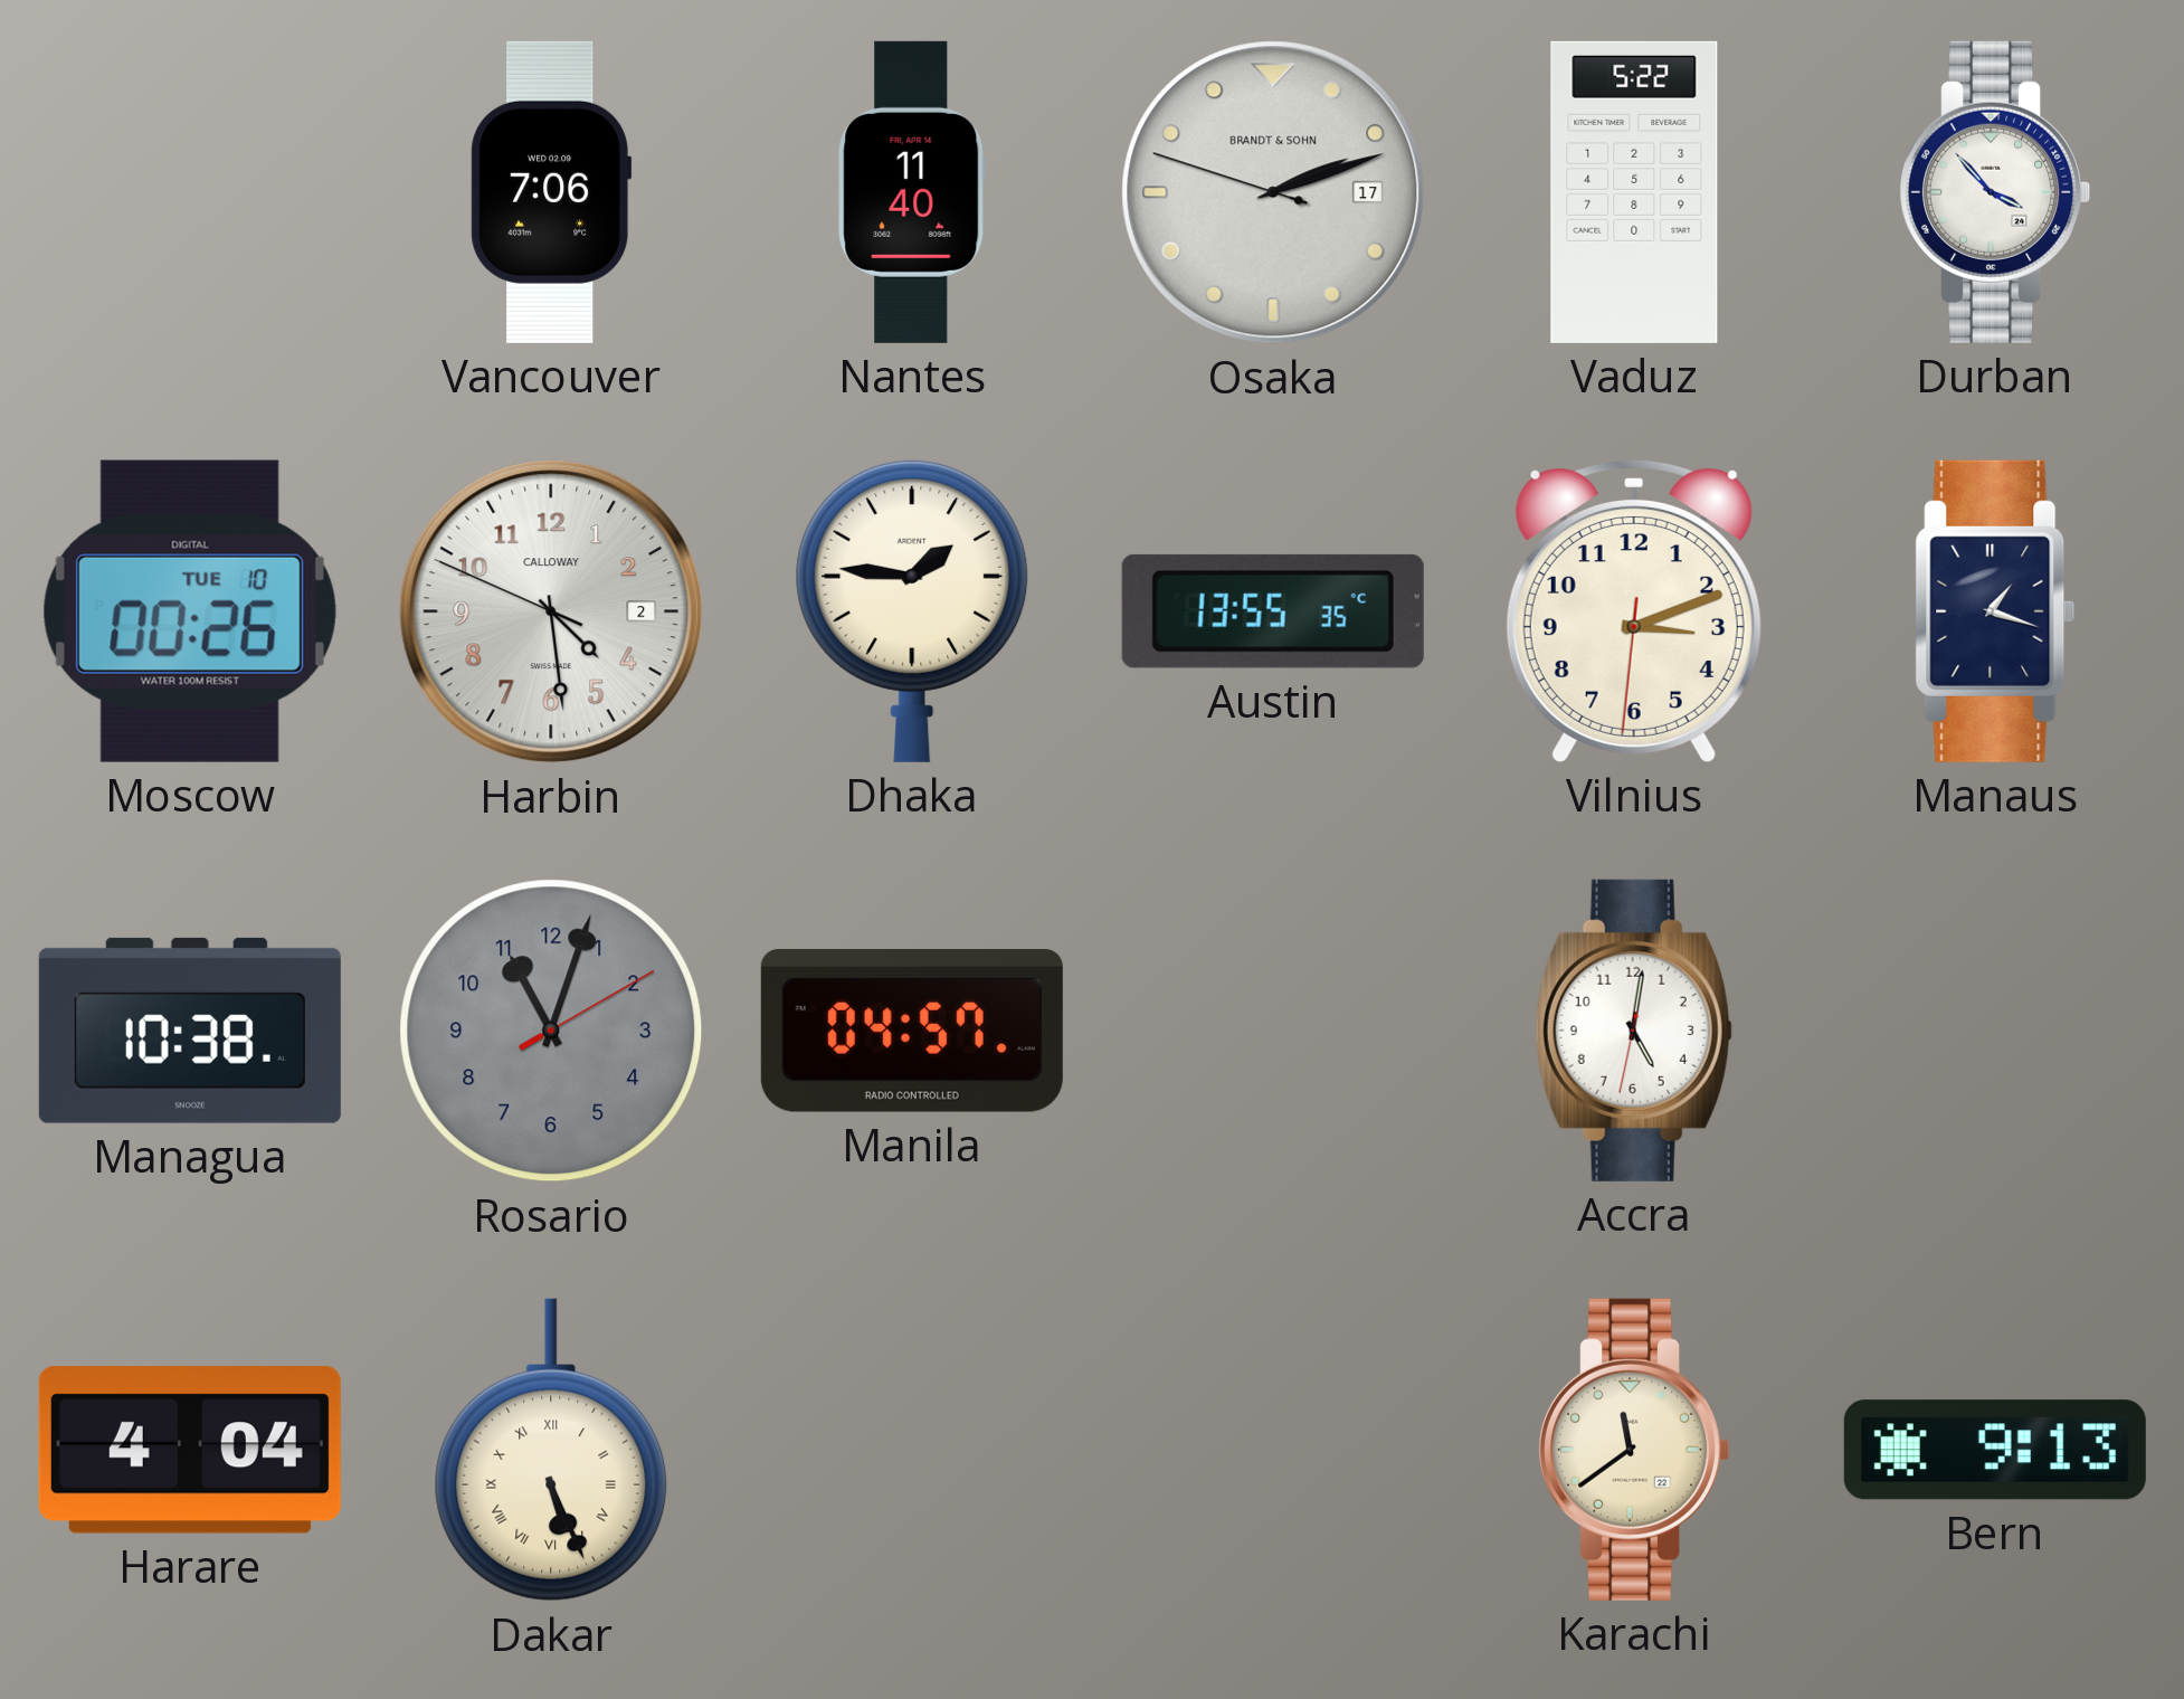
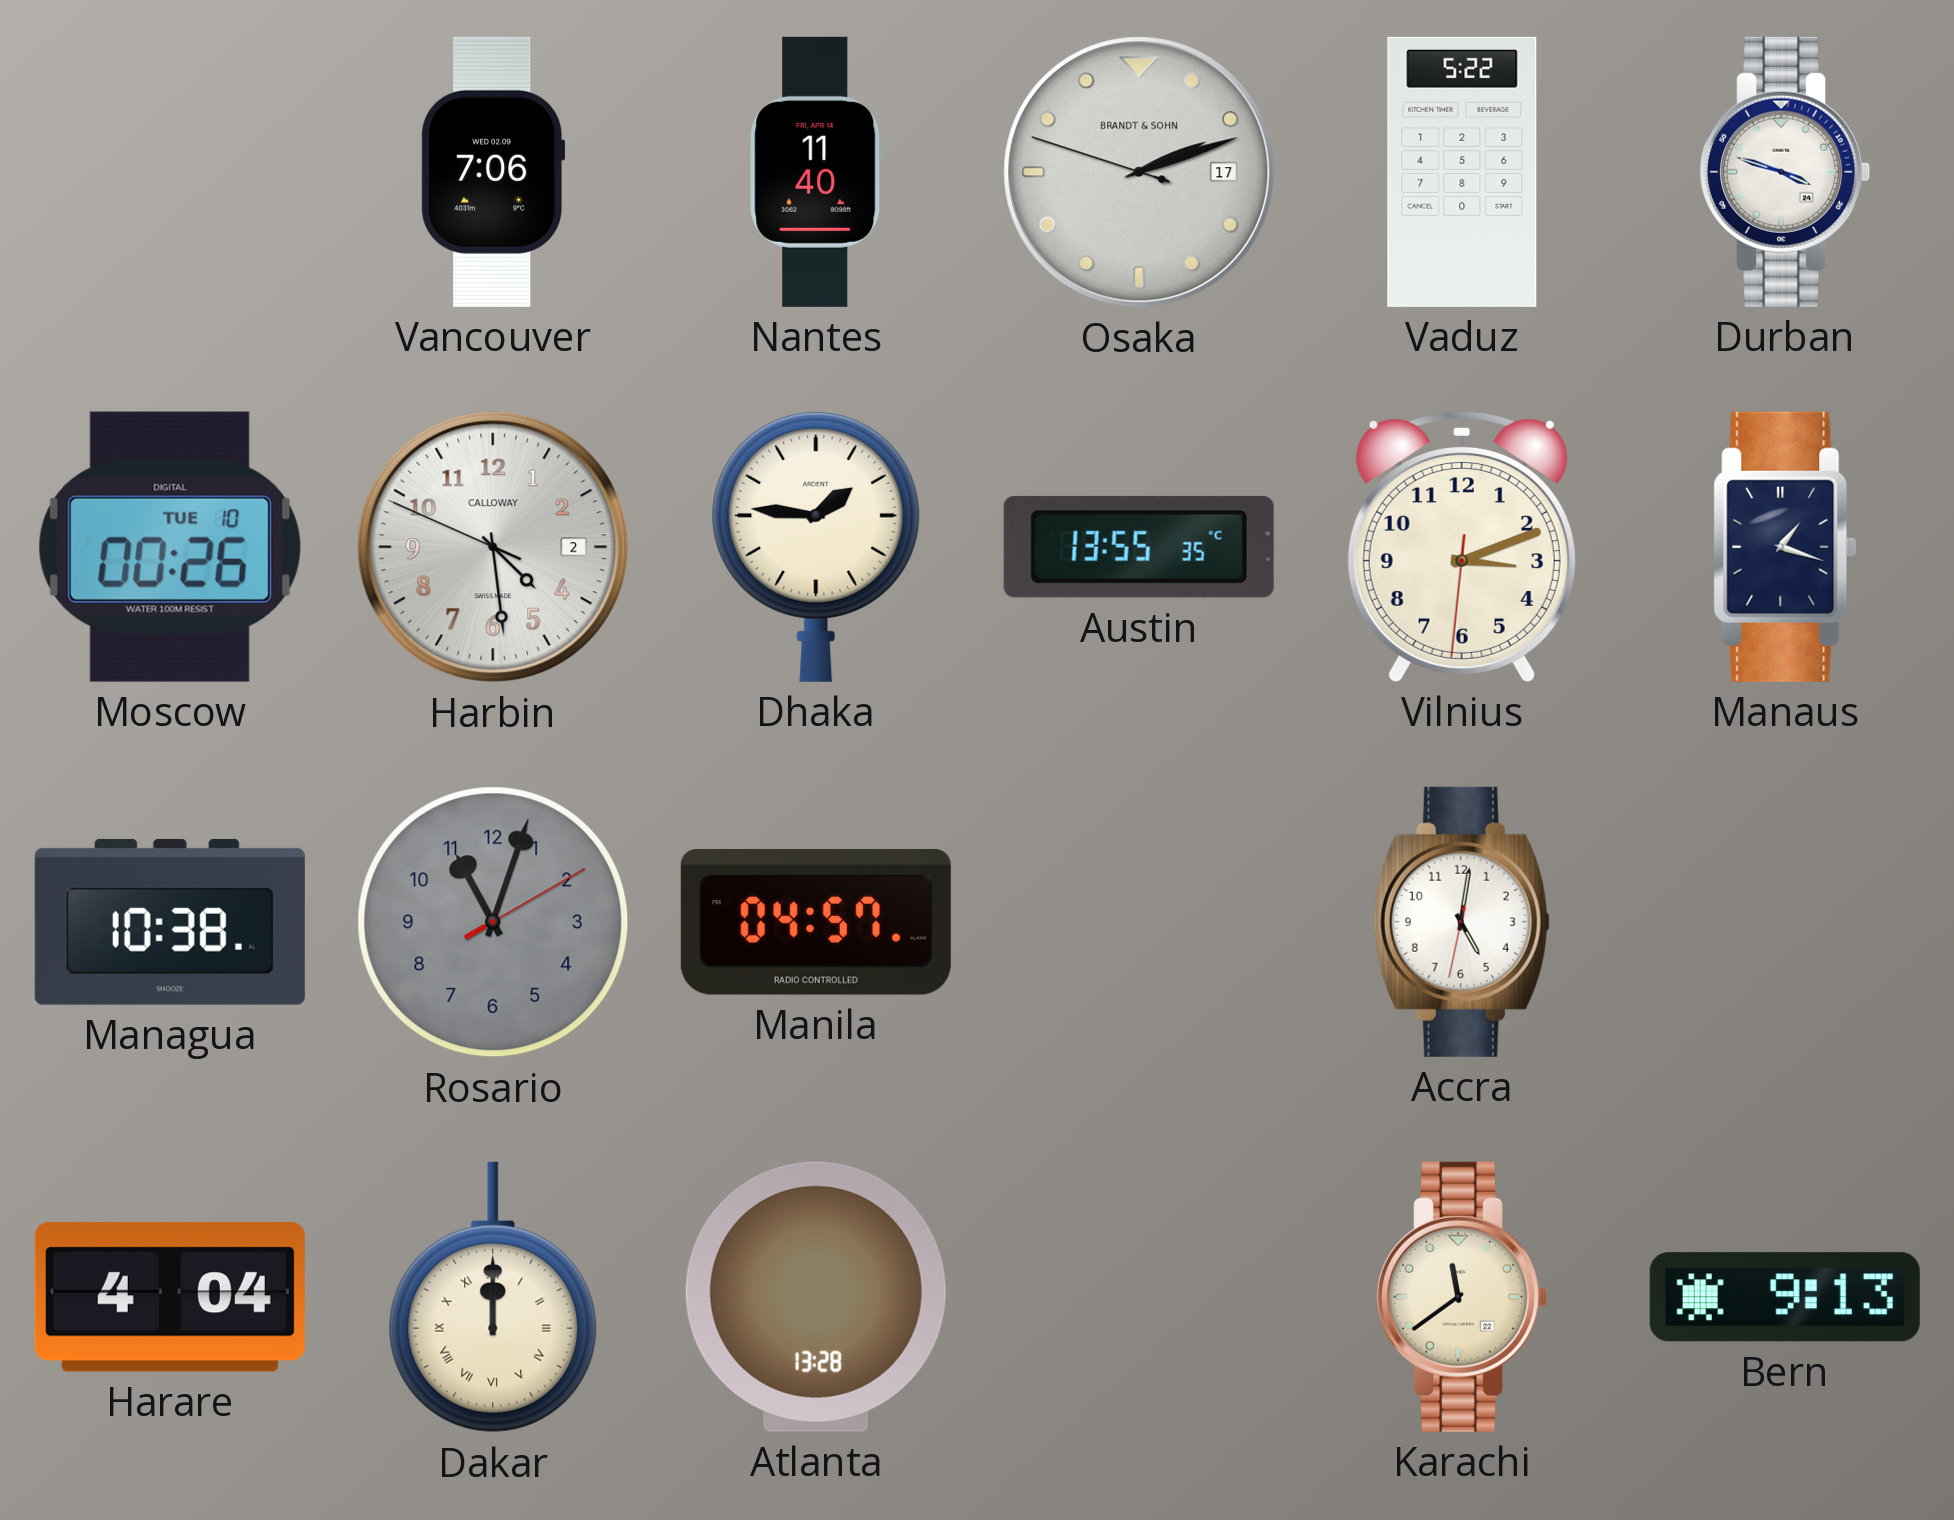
Durban: 3:53 -> 3:48
Dakar: 5:26 -> 12:00
Atlanta: none -> 13:28
